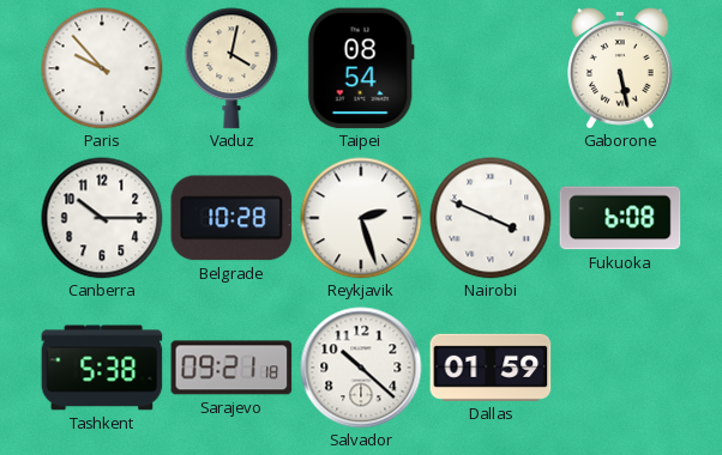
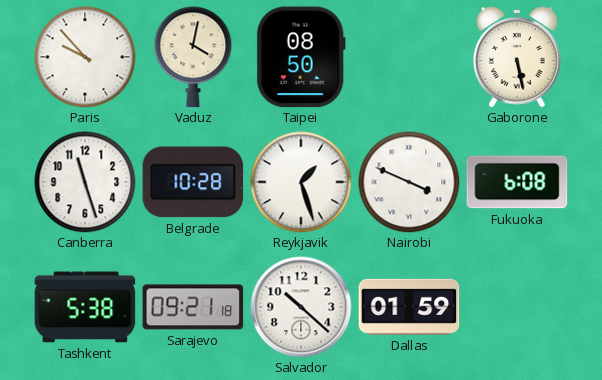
Taipei: 08:54 -> 08:50
Canberra: 10:15 -> 11:27
Reykjavik: 2:27 -> 1:27
